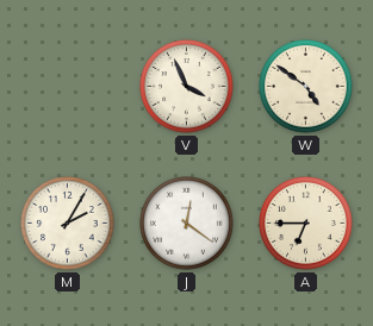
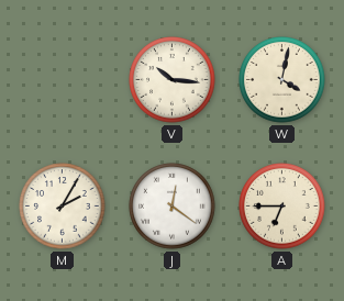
V: 3:56 -> 10:16
W: 4:51 -> 4:02
